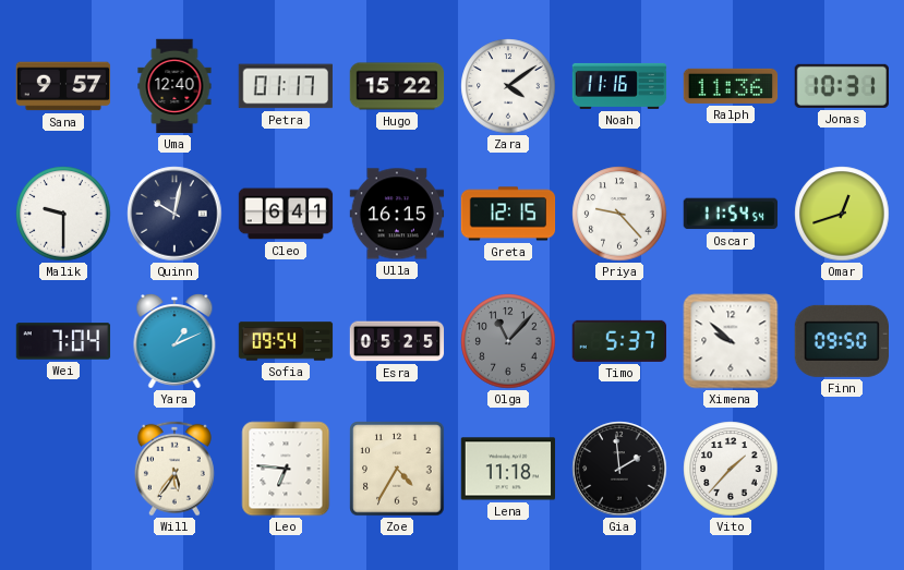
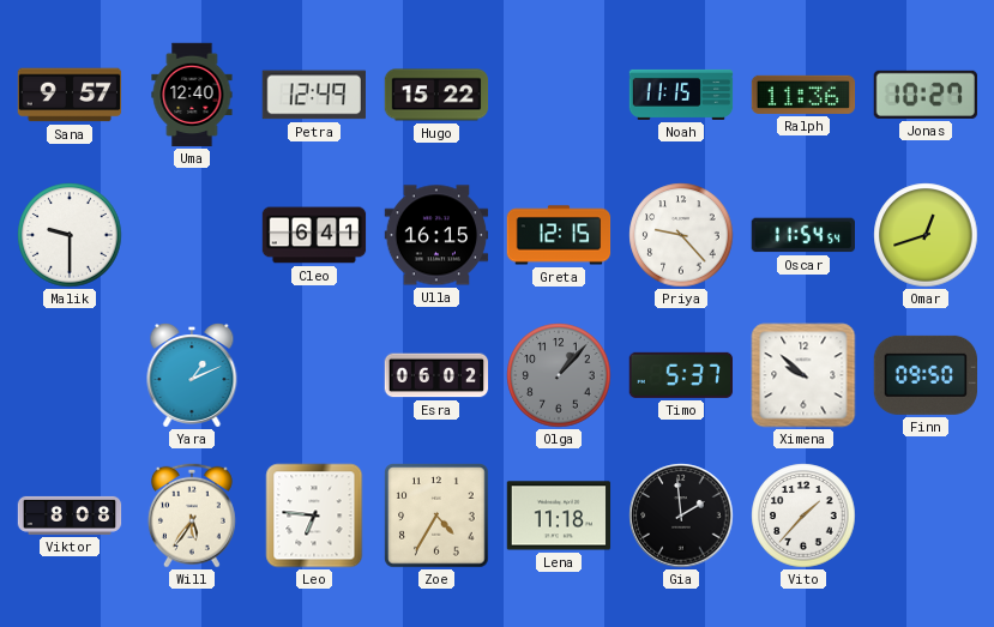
Petra: 01:17 -> 12:49
Zara: 4:09 -> none
Noah: 11:16 -> 11:15
Jonas: 10:31 -> 10:27
Quinn: 10:02 -> none
Wei: 7:04 -> none
Sofia: 09:54 -> none
Esra: 05:25 -> 06:02
Olga: 11:07 -> 1:07
Viktor: none -> 8:08
